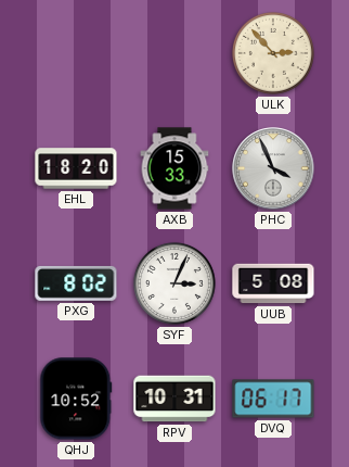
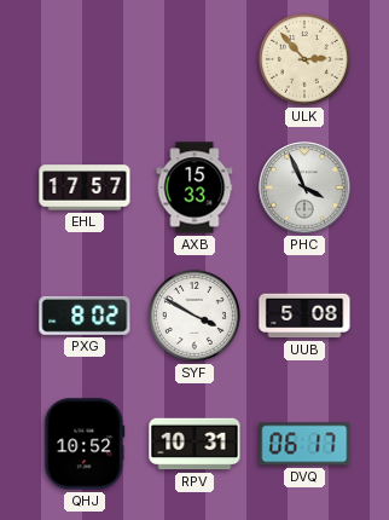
EHL: 18:20 -> 17:57
SYF: 3:04 -> 3:50
